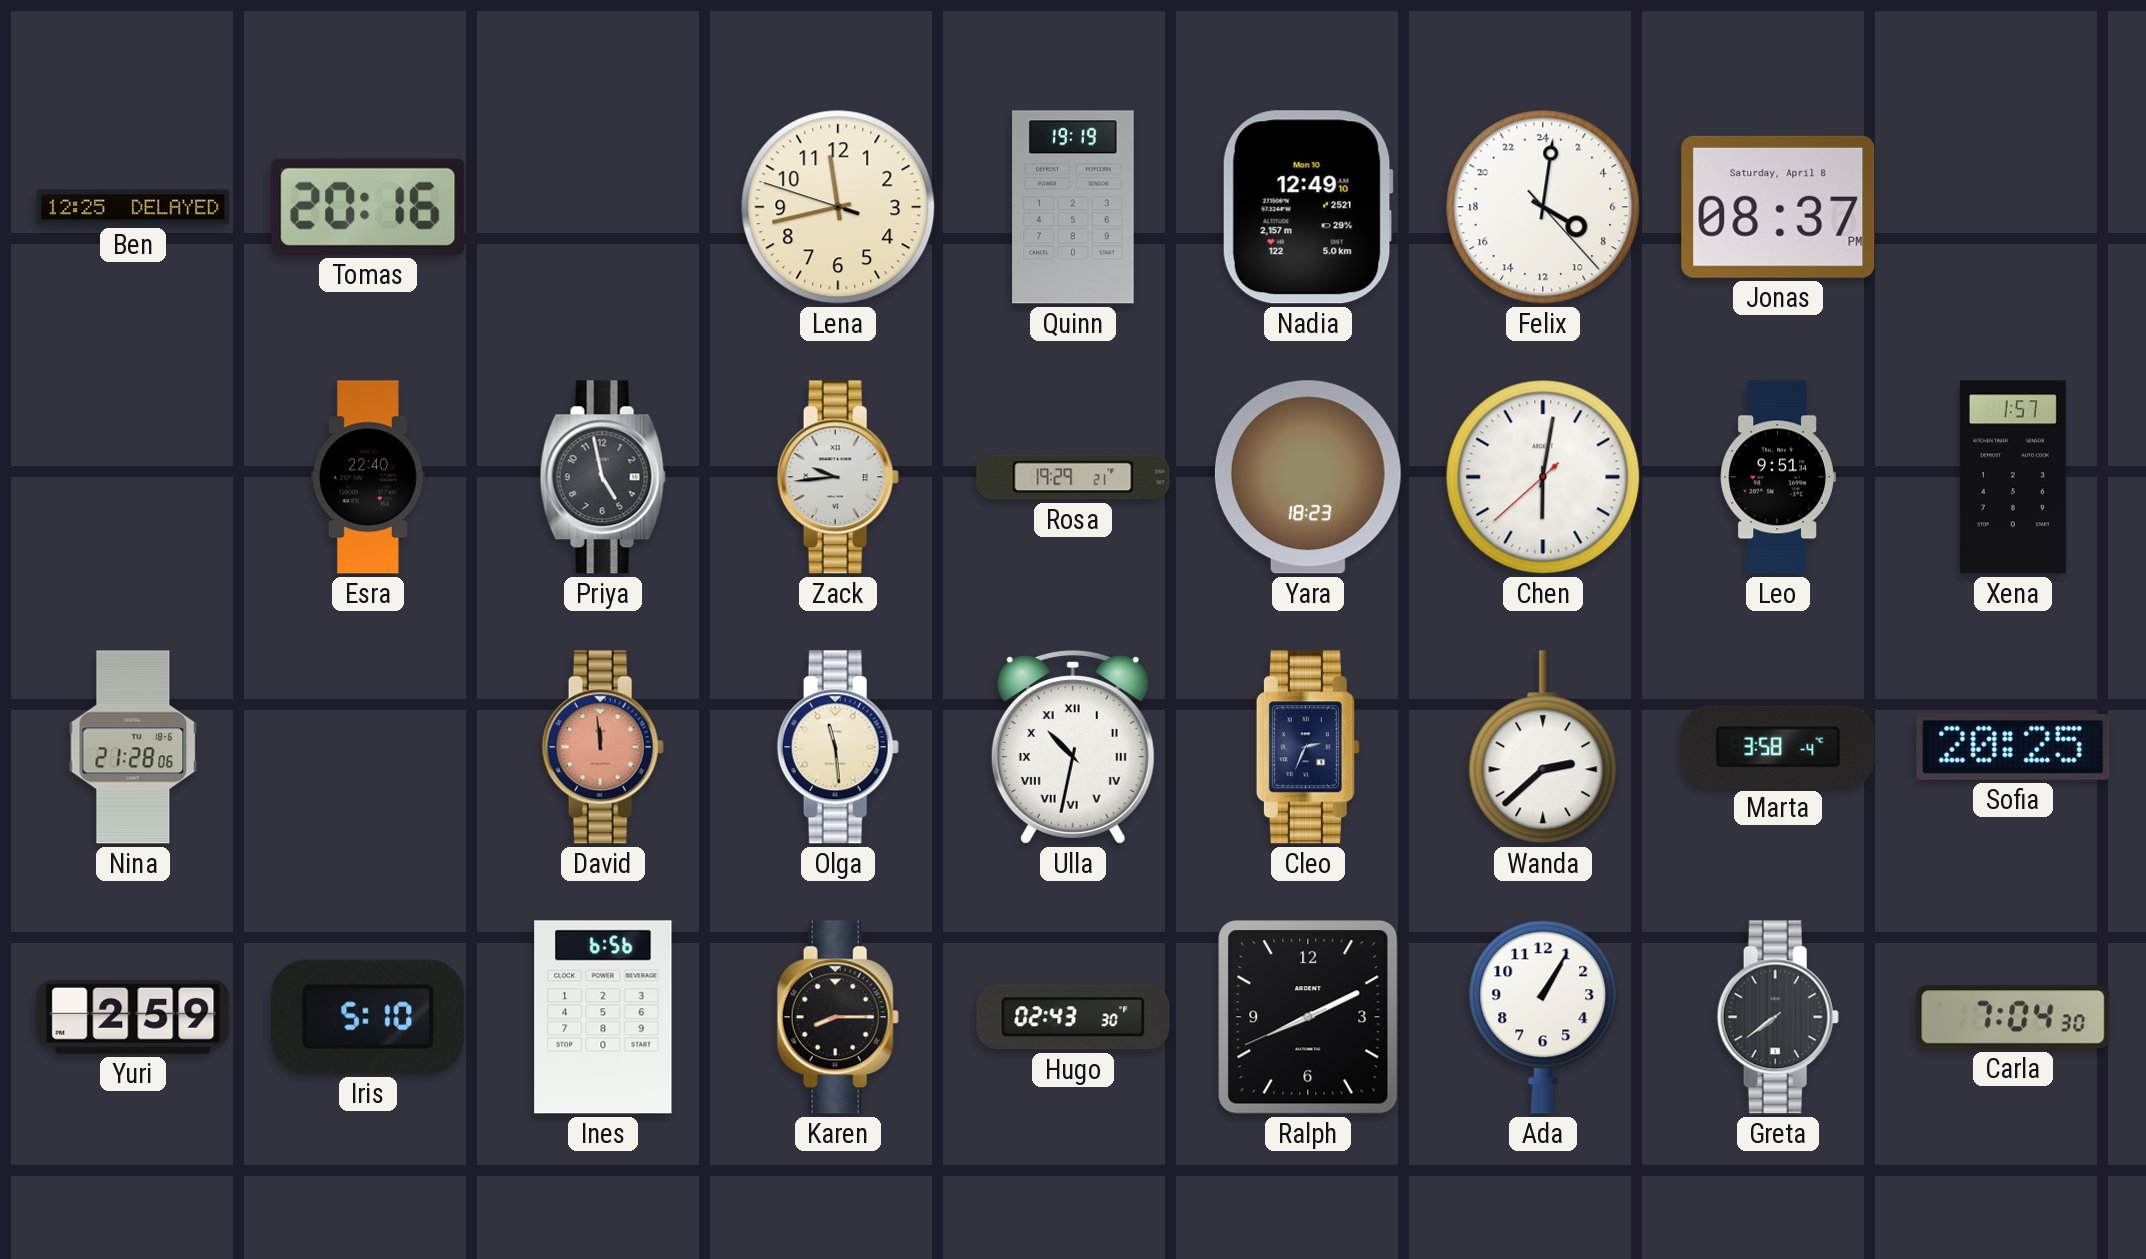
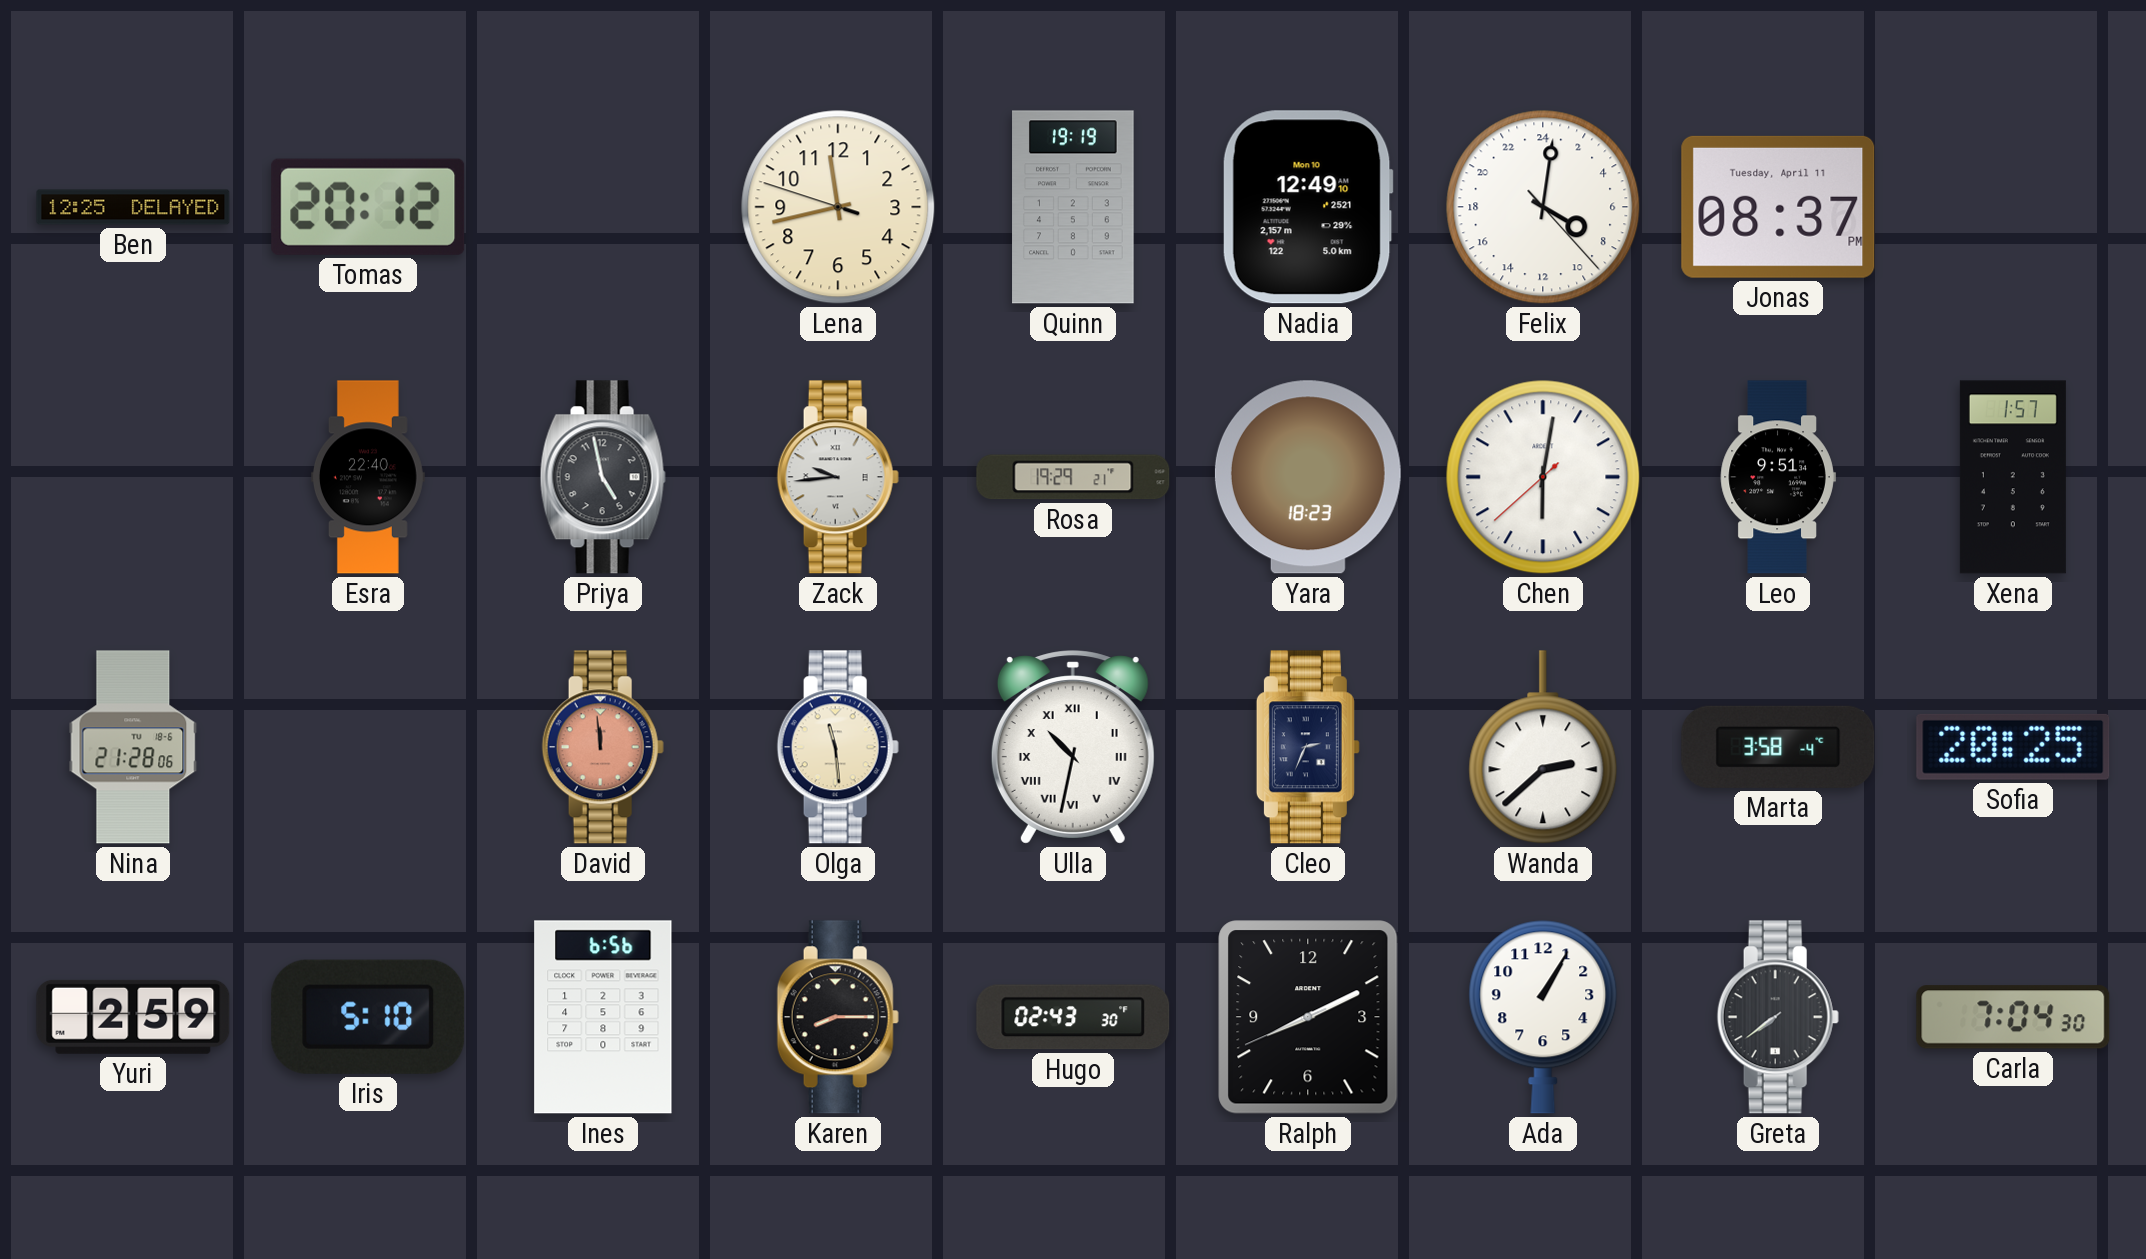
Tomas: 20:16 -> 20:12
Jonas date: Saturday, April 8 -> Tuesday, April 11
